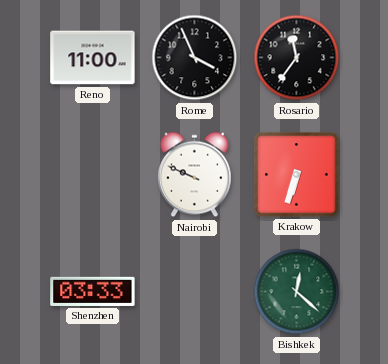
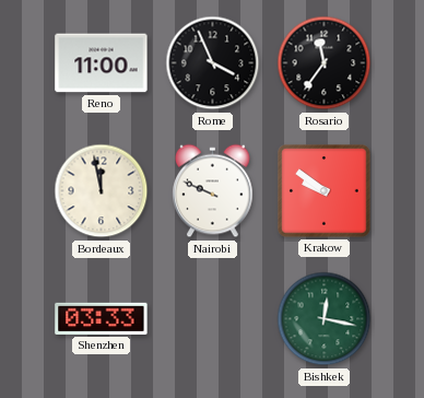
Bordeaux: none -> 11:58
Krakow: 6:33 -> 9:51
Bishkek: 12:22 -> 12:17
